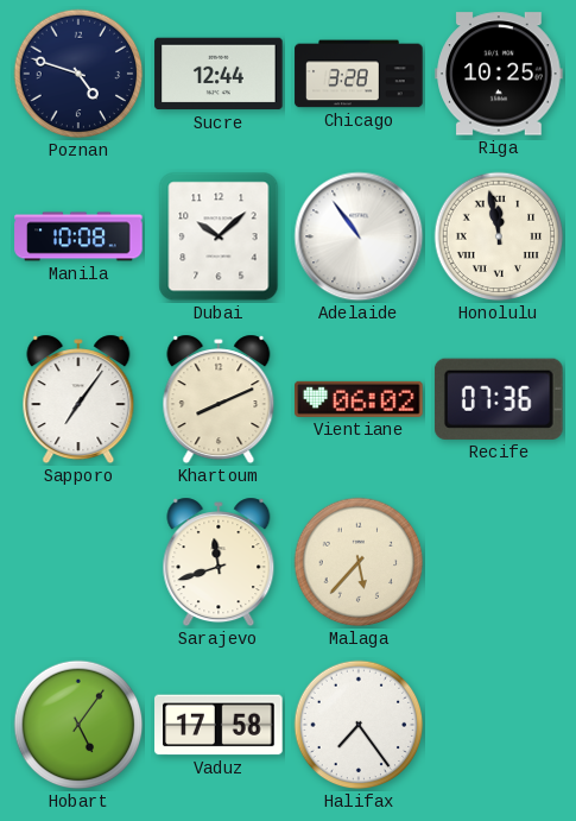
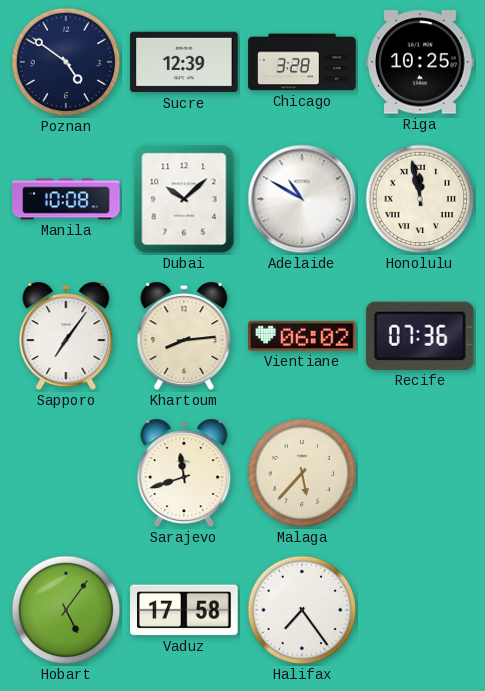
Poznan: 4:48 -> 4:51
Sucre: 12:44 -> 12:39
Adelaide: 10:54 -> 10:50
Khartoum: 8:11 -> 8:14
